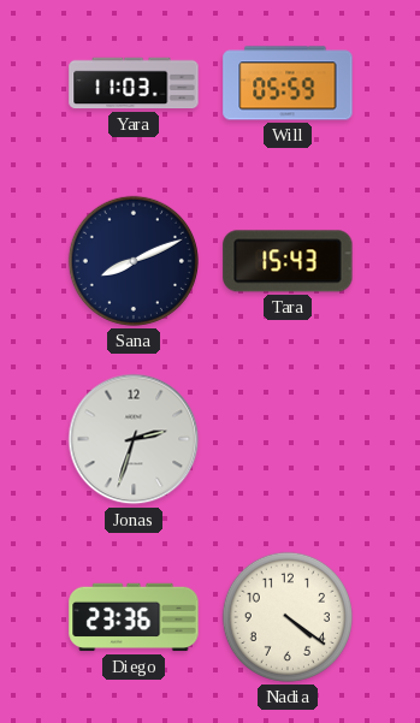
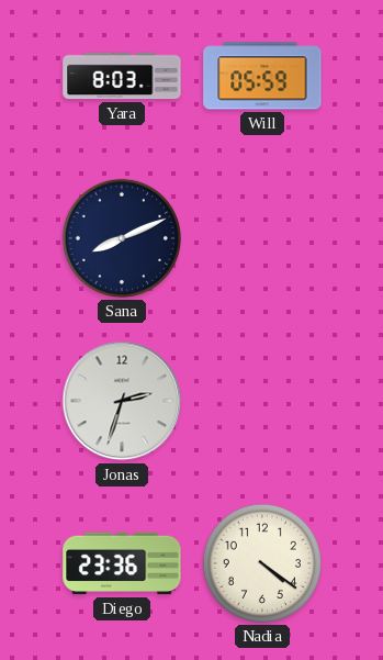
Yara: 11:03 -> 8:03
Tara: 15:43 -> none
